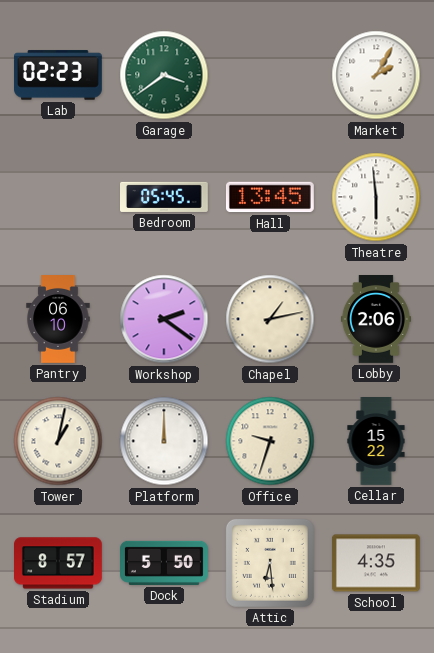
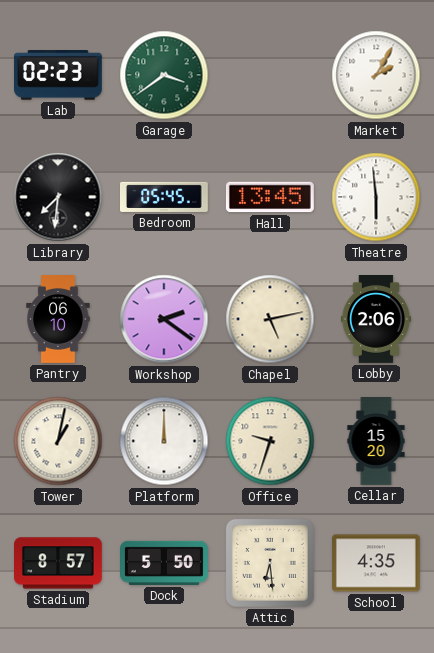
Library: none -> 7:31
Chapel: 1:13 -> 5:13
Cellar: 15:22 -> 15:20
